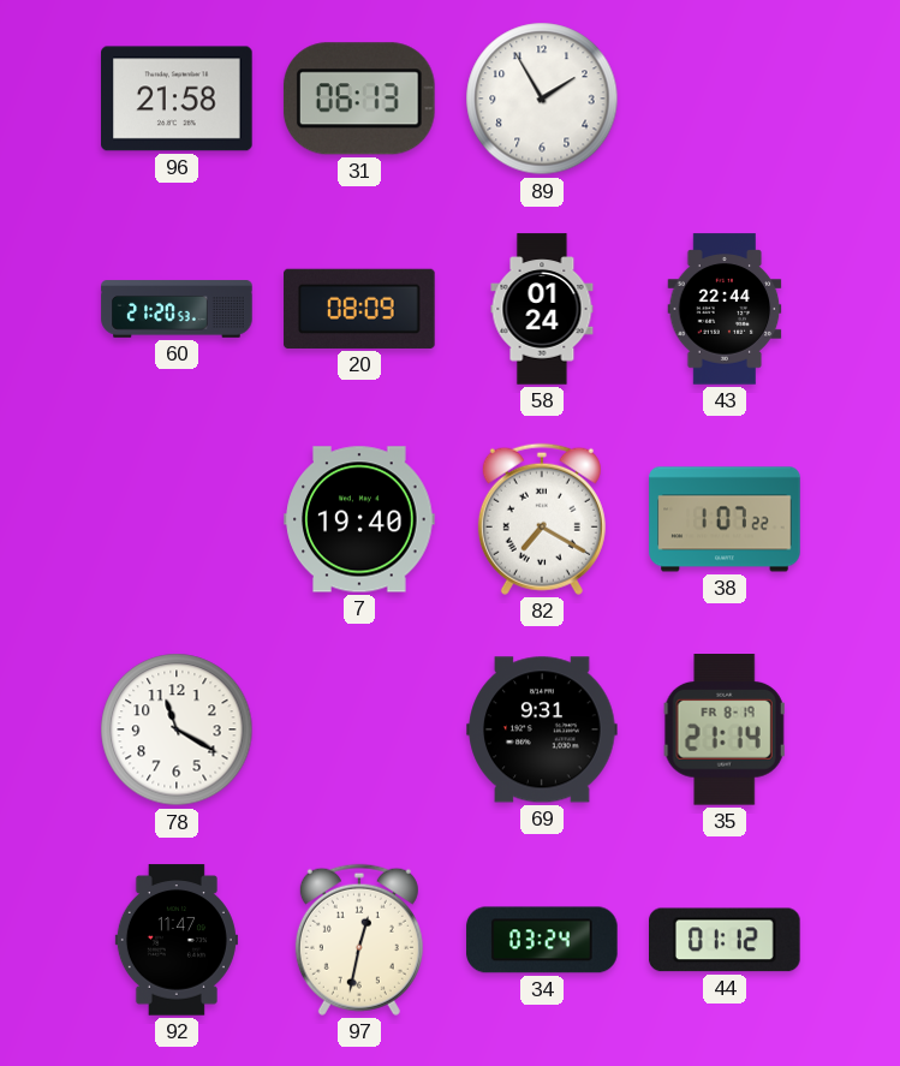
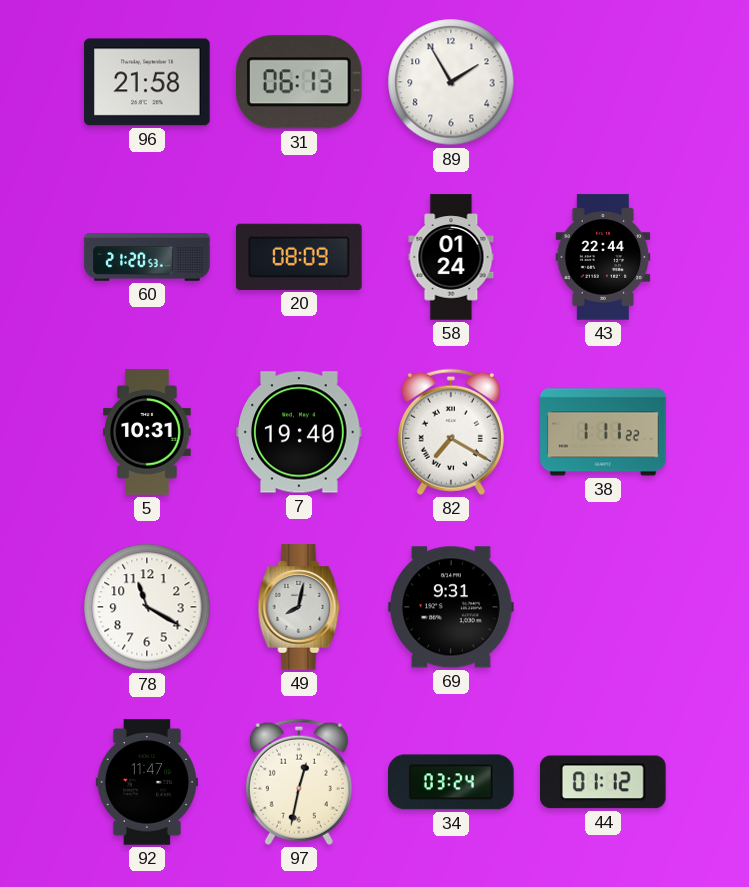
5: none -> 10:31
38: 1:07 -> 1:11
49: none -> 8:02
35: 21:14 -> none
